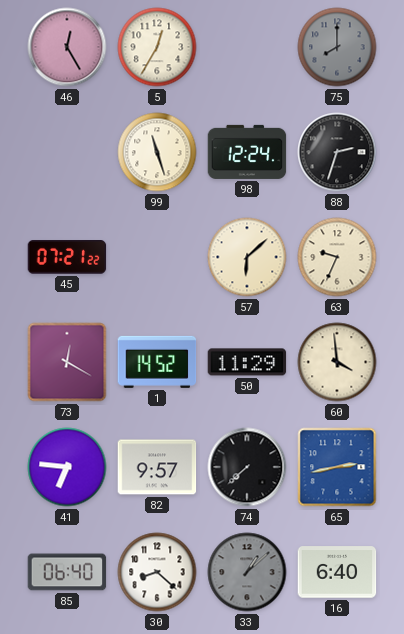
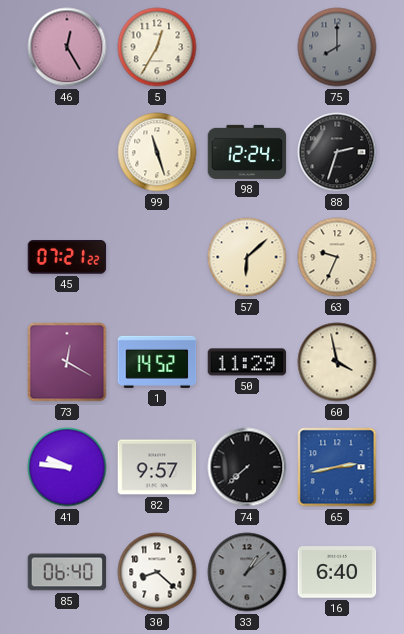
60: 3:59 -> 3:58
41: 6:46 -> 9:46
